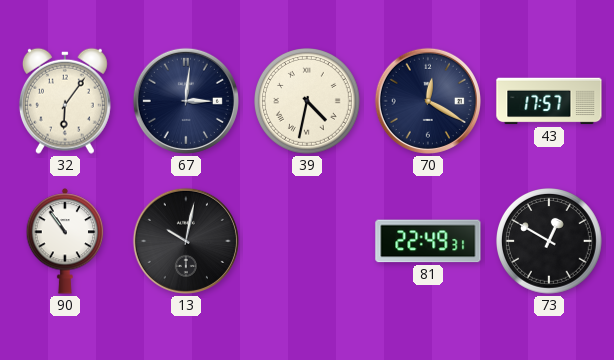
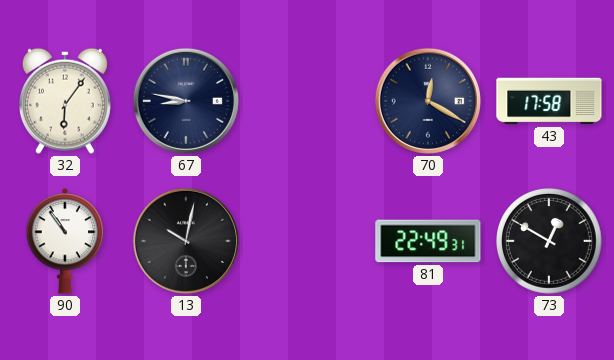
67: 3:01 -> 8:47
39: 4:32 -> none
43: 17:57 -> 17:58
